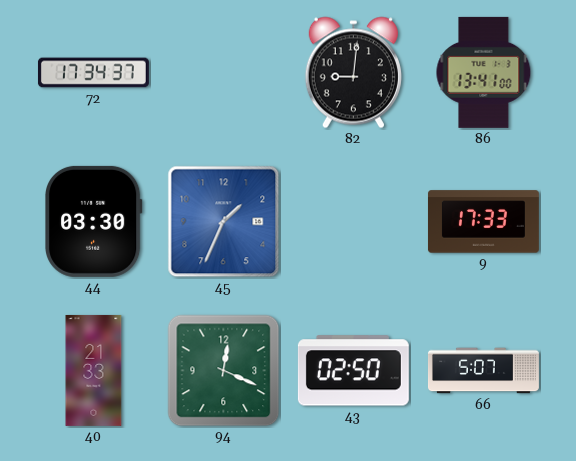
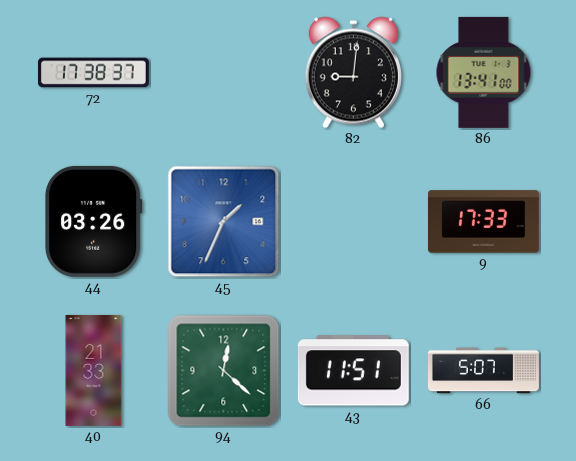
72: 17:34 -> 17:38
44: 03:30 -> 03:26
94: 12:19 -> 12:22
43: 02:50 -> 11:51
